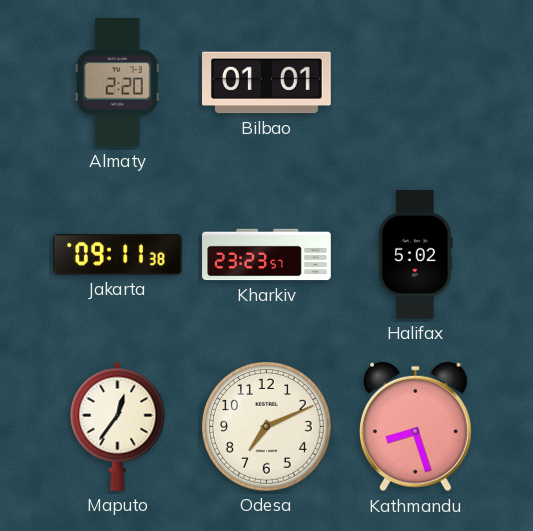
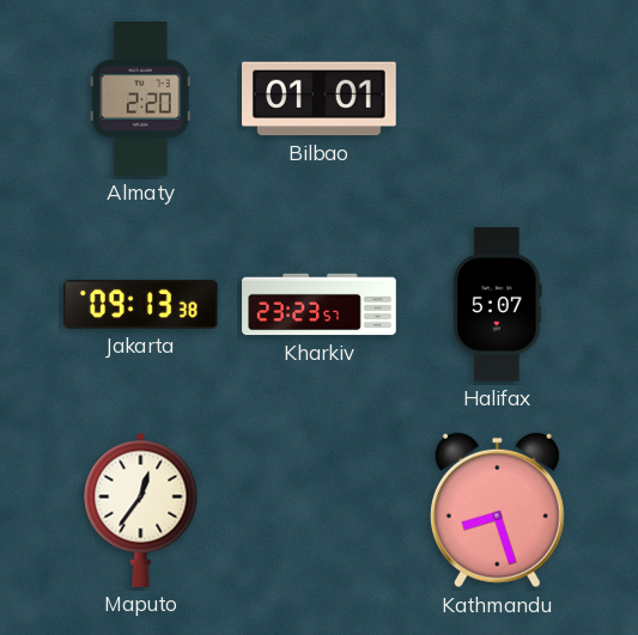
Jakarta: 09:11 -> 09:13
Halifax: 5:02 -> 5:07
Odesa: 7:11 -> none
